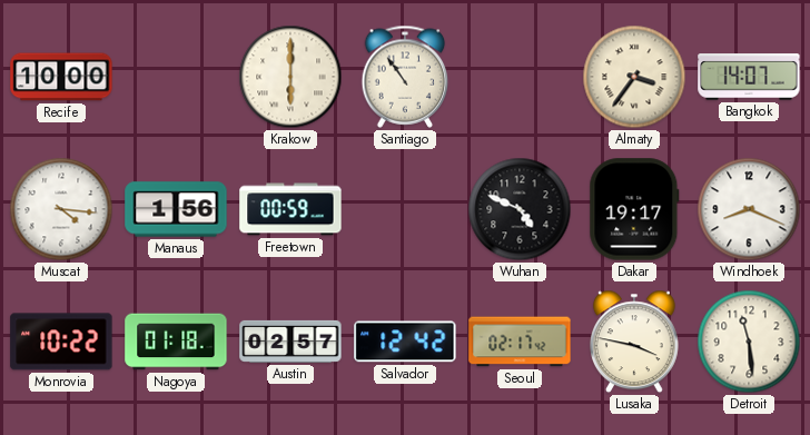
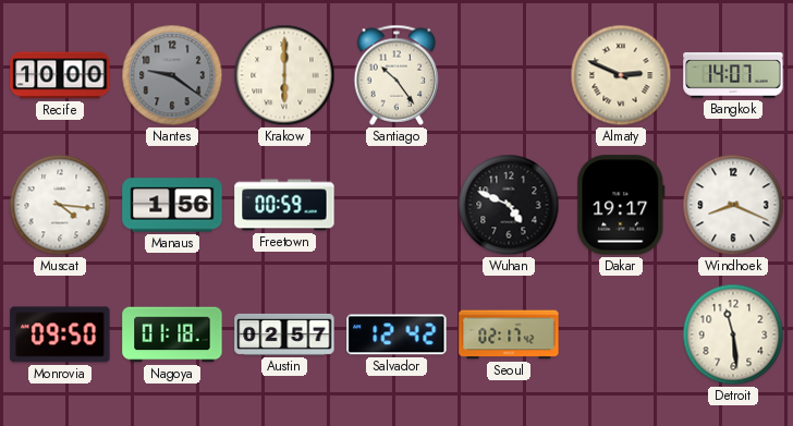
Nantes: none -> 9:21
Santiago: 10:54 -> 10:24
Almaty: 3:36 -> 2:49
Monrovia: 10:22 -> 09:50
Lusaka: 3:47 -> none
